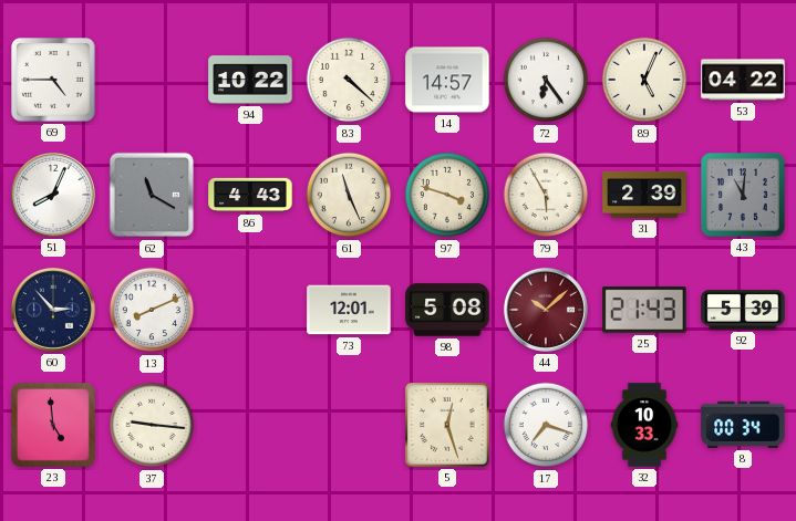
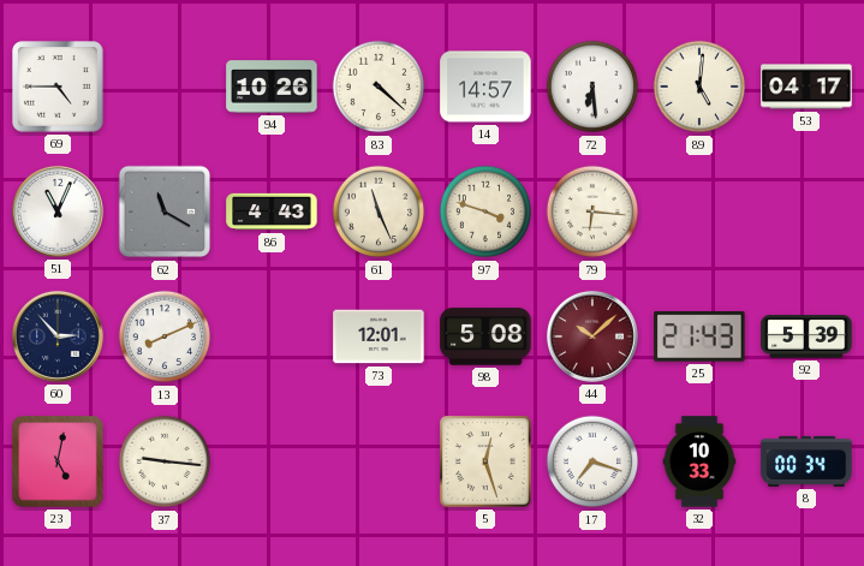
94: 10:22 -> 10:26
72: 6:24 -> 6:29
89: 5:04 -> 5:01
53: 04:22 -> 04:17
51: 8:04 -> 11:04
79: 5:55 -> 6:16
31: 2:39 -> none
43: 11:01 -> none
23: 4:59 -> 5:02
